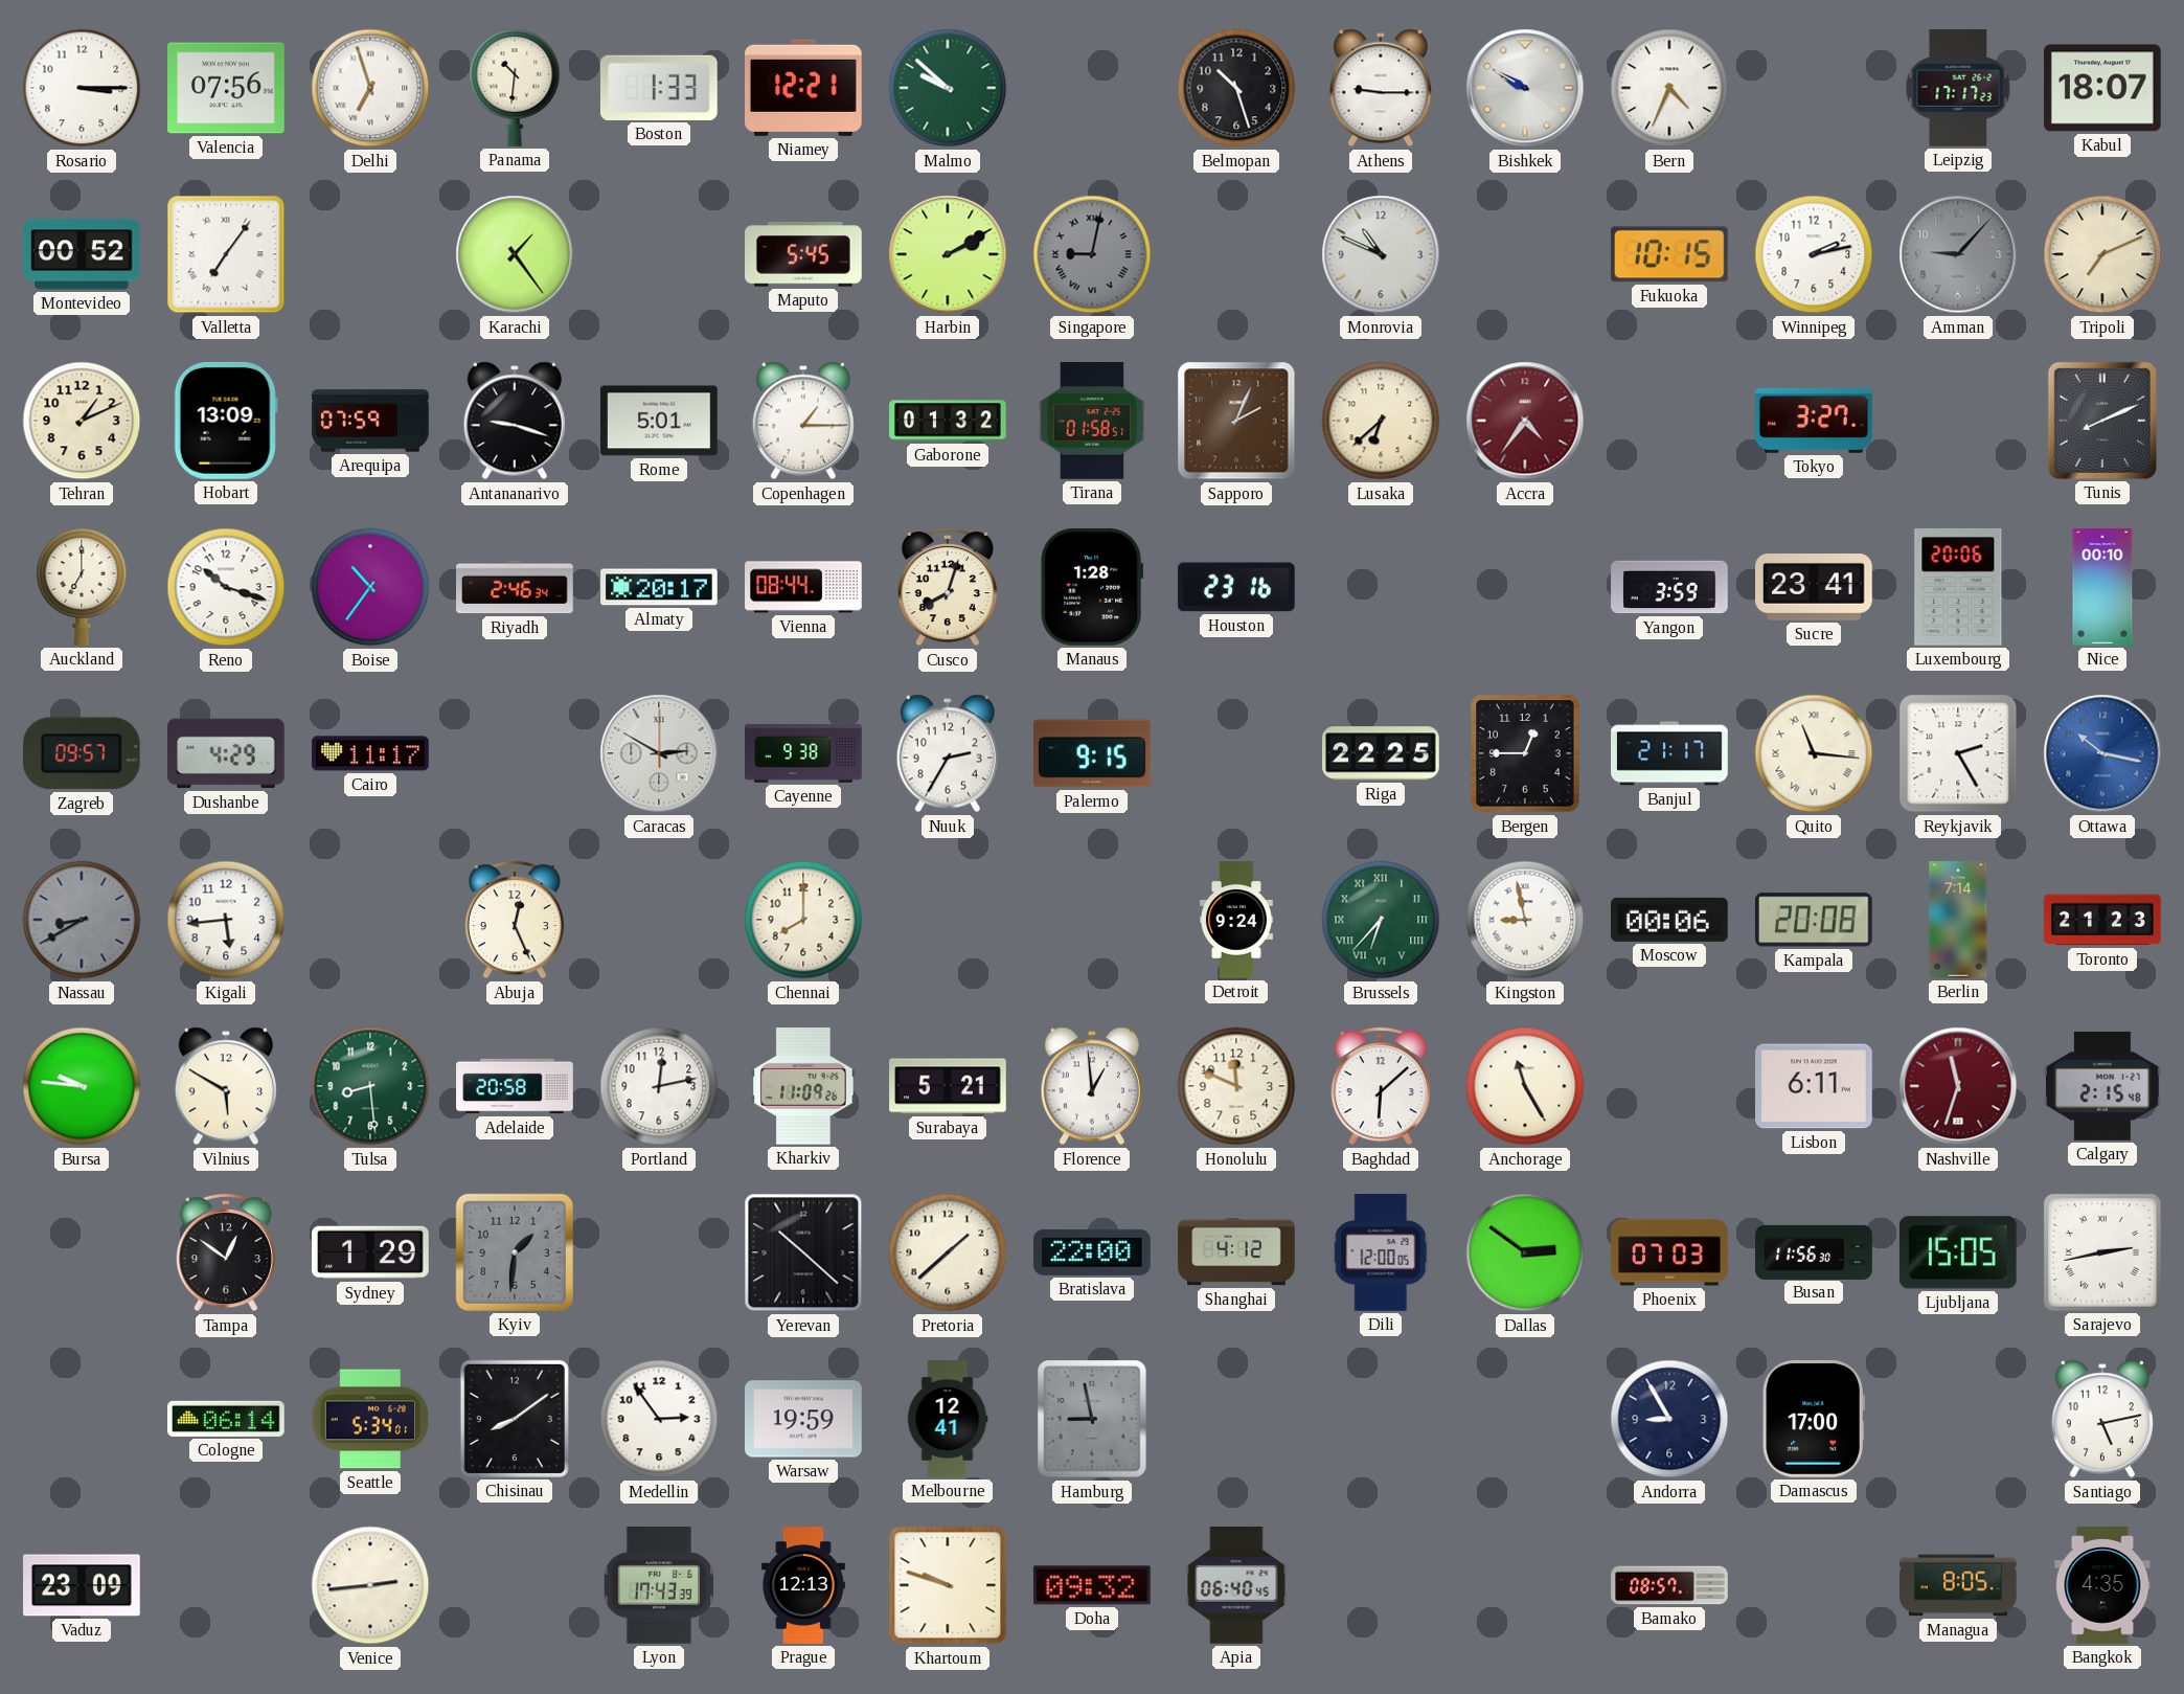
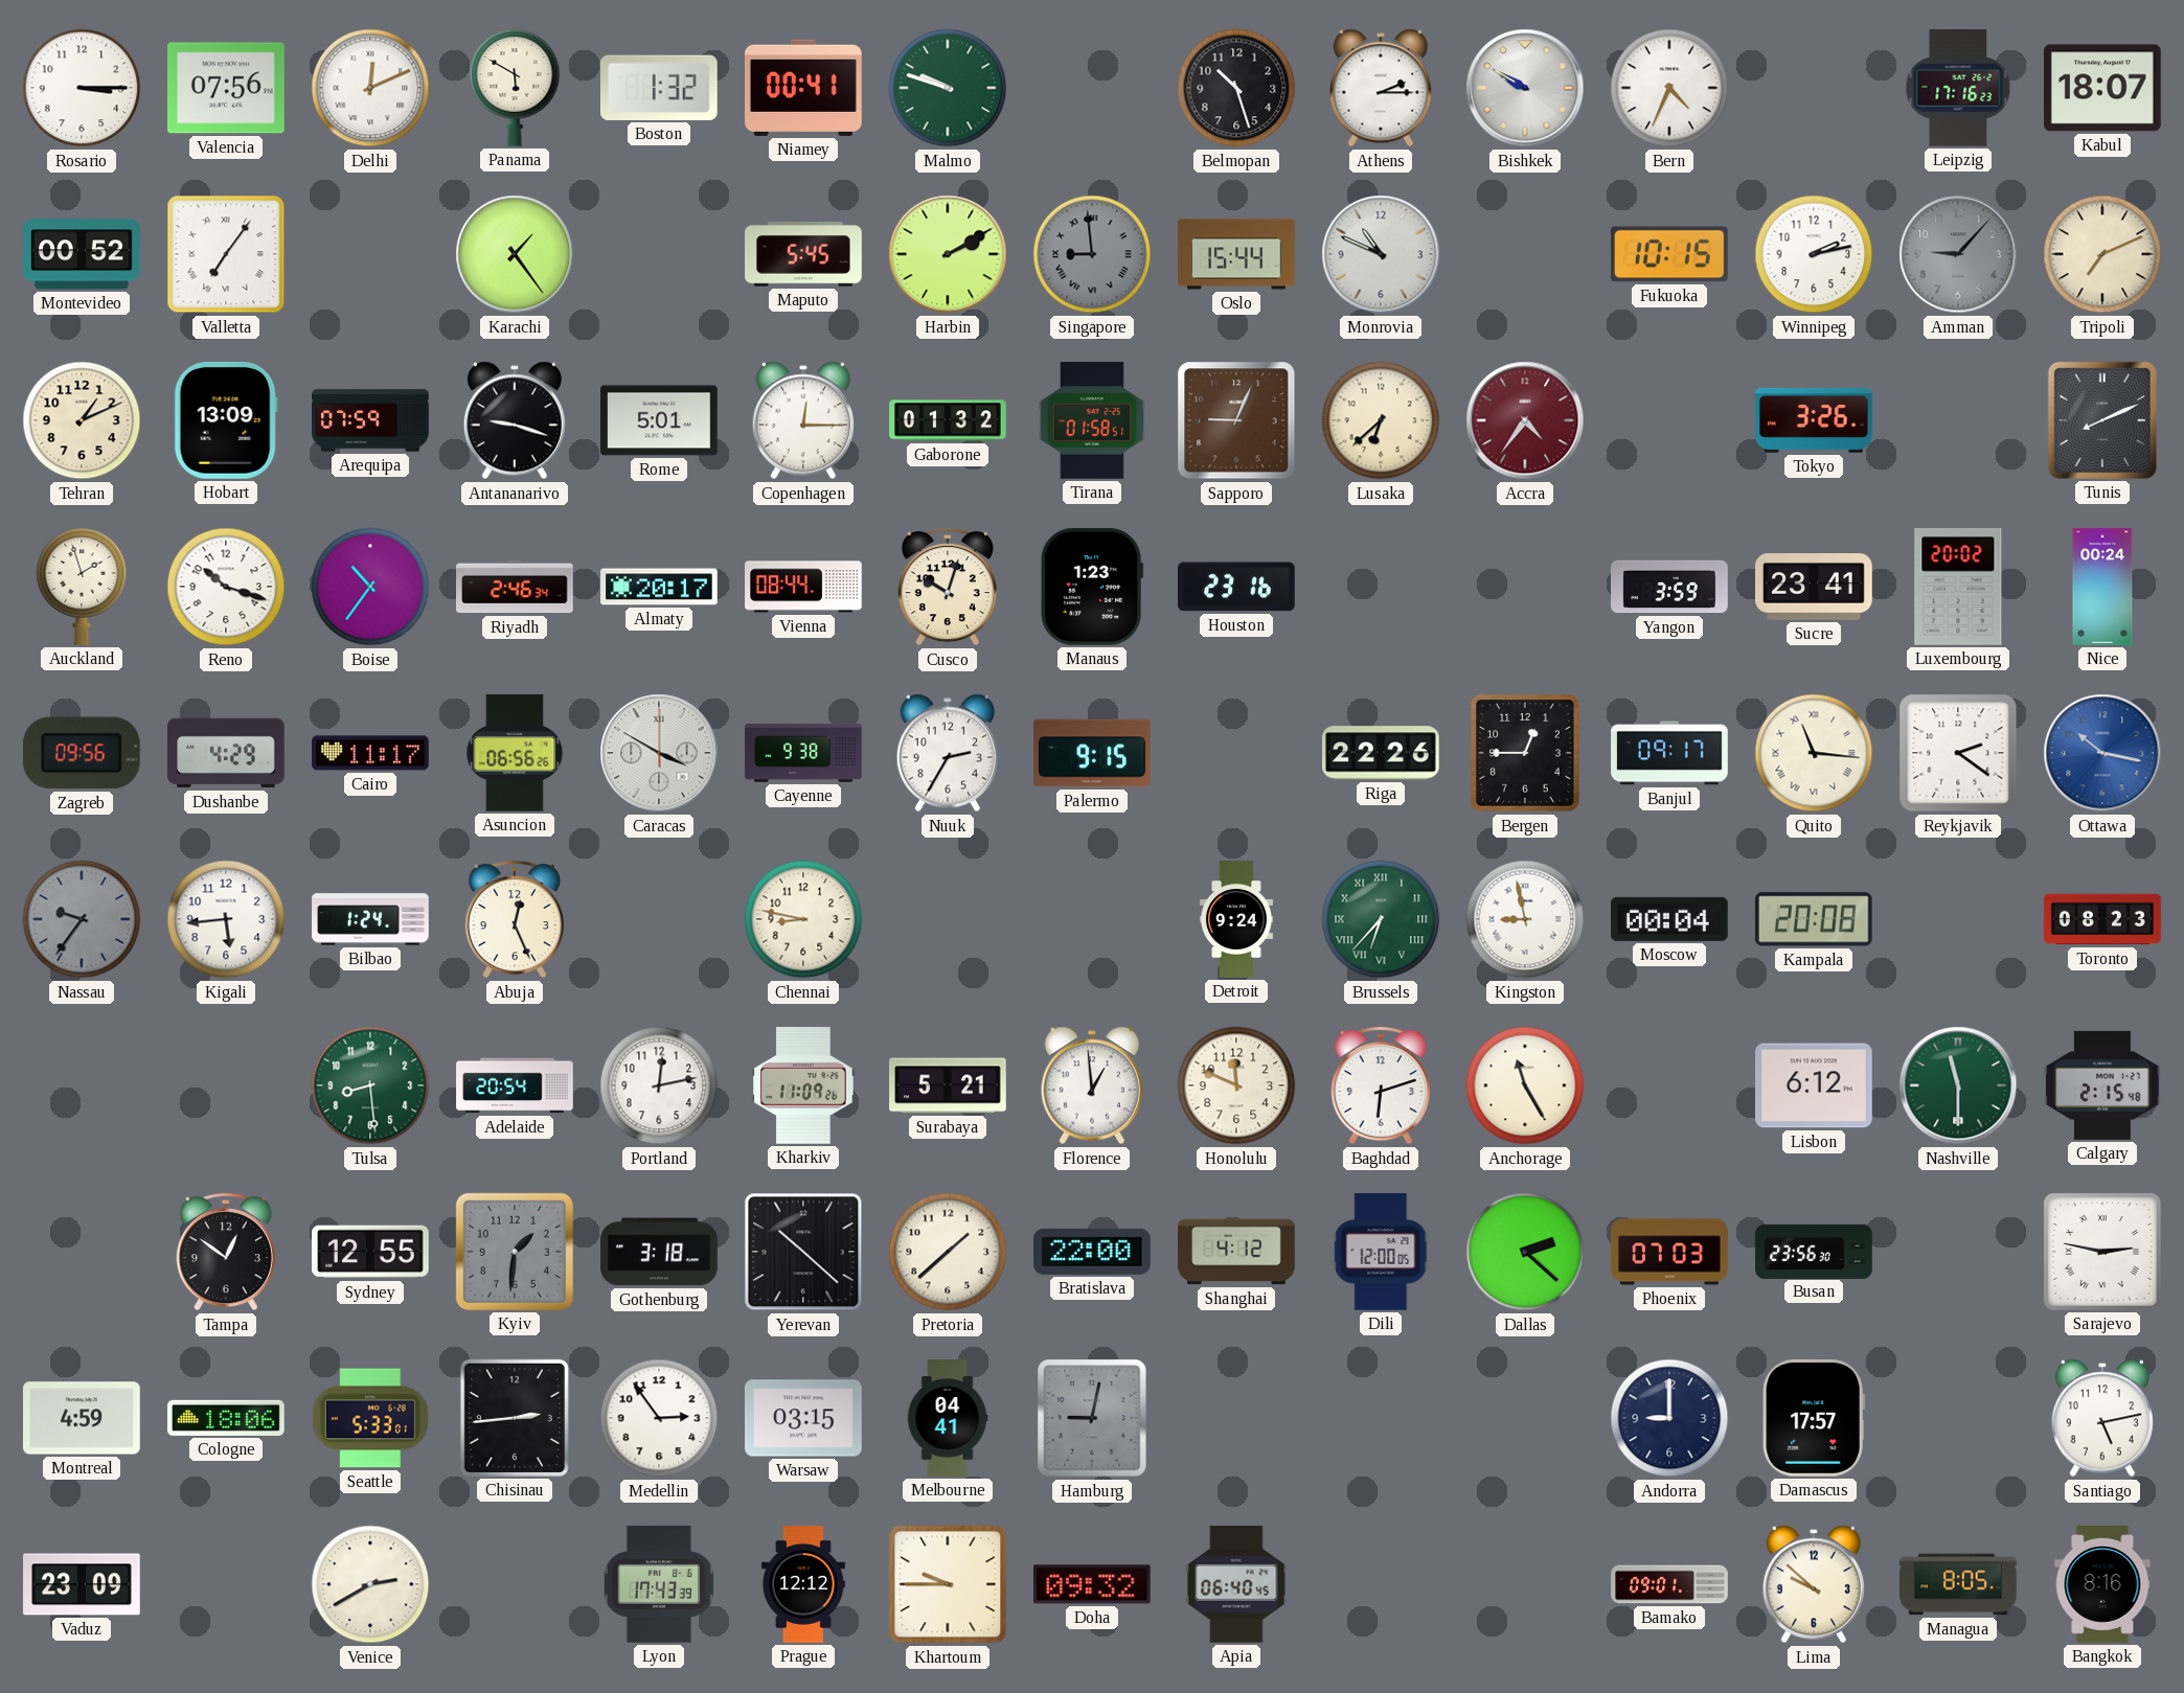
Delhi: 6:57 -> 12:11
Panama: 10:31 -> 5:50
Boston: 1:33 -> 1:32
Niamey: 12:21 -> 00:41
Malmo: 9:52 -> 9:48
Athens: 9:15 -> 2:15
Leipzig: 17:17 -> 17:16
Singapore: 9:02 -> 8:59
Oslo: none -> 15:44
Copenhagen: 1:15 -> 12:15
Sapporo: 2:04 -> 9:04
Tokyo: 3:27 -> 3:26
Auckland: 7:00 -> 1:57
Cusco: 8:03 -> 10:03
Manaus: 1:28 -> 1:23
Luxembourg: 20:06 -> 20:02
Nice: 00:10 -> 00:24
Zagreb: 09:57 -> 09:56
Asuncion: none -> 06:56
Caracas: 2:50 -> 3:50
Riga: 22:25 -> 22:26
Banjul: 21:17 -> 09:17
Reykjavik: 2:25 -> 2:21
Nassau: 8:40 -> 9:36
Bilbao: none -> 1:24
Chennai: 8:00 -> 8:47
Moscow: 00:06 -> 00:04
Berlin: 7:14 -> none
Toronto: 21:23 -> 08:23
Bursa: 9:46 -> none
Vilnius: 5:50 -> none
Adelaide: 20:58 -> 20:54
Baghdad: 6:08 -> 6:12
Lisbon: 6:11 -> 6:12
Nashville: 11:33 -> 11:30
Nashville dial: burgundy -> green
Sydney: 1:29 -> 12:55
Gothenburg: none -> 3:18
Dallas: 2:51 -> 2:22
Busan: 11:56 -> 23:56
Ljubljana: 15:05 -> none
Sarajevo: 2:43 -> 2:47
Montreal: none -> 4:59
Cologne: 06:14 -> 18:06
Seattle: 5:34 -> 5:33
Chisinau: 8:09 -> 2:44
Warsaw: 19:59 -> 03:15
Melbourne: 12:41 -> 04:41
Hamburg: 8:58 -> 9:02
Andorra: 8:55 -> 9:00
Damascus: 17:00 -> 17:57
Venice: 2:44 -> 2:40
Prague: 12:13 -> 12:12
Khartoum: 9:48 -> 9:45
Bamako: 08:57 -> 09:01
Lima: none -> 9:52
Bangkok: 4:35 -> 8:16
